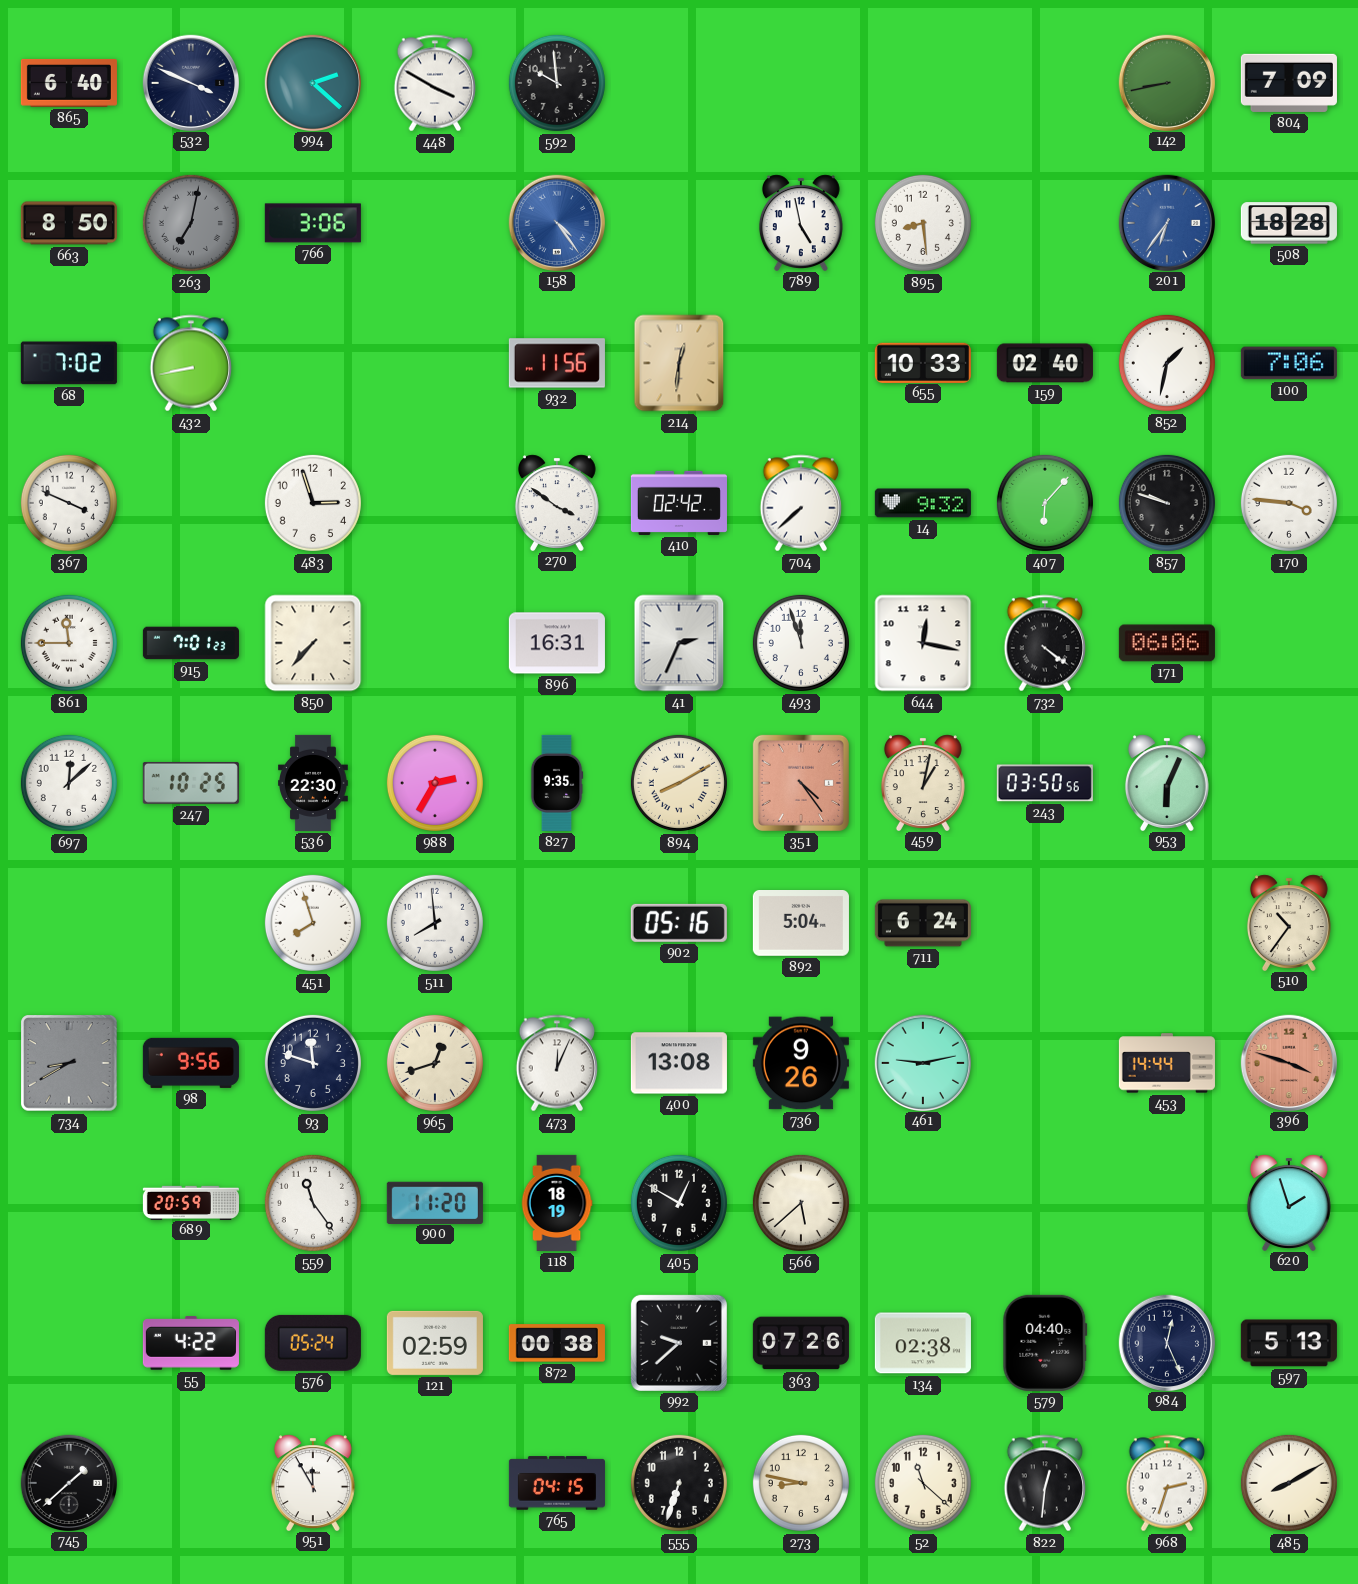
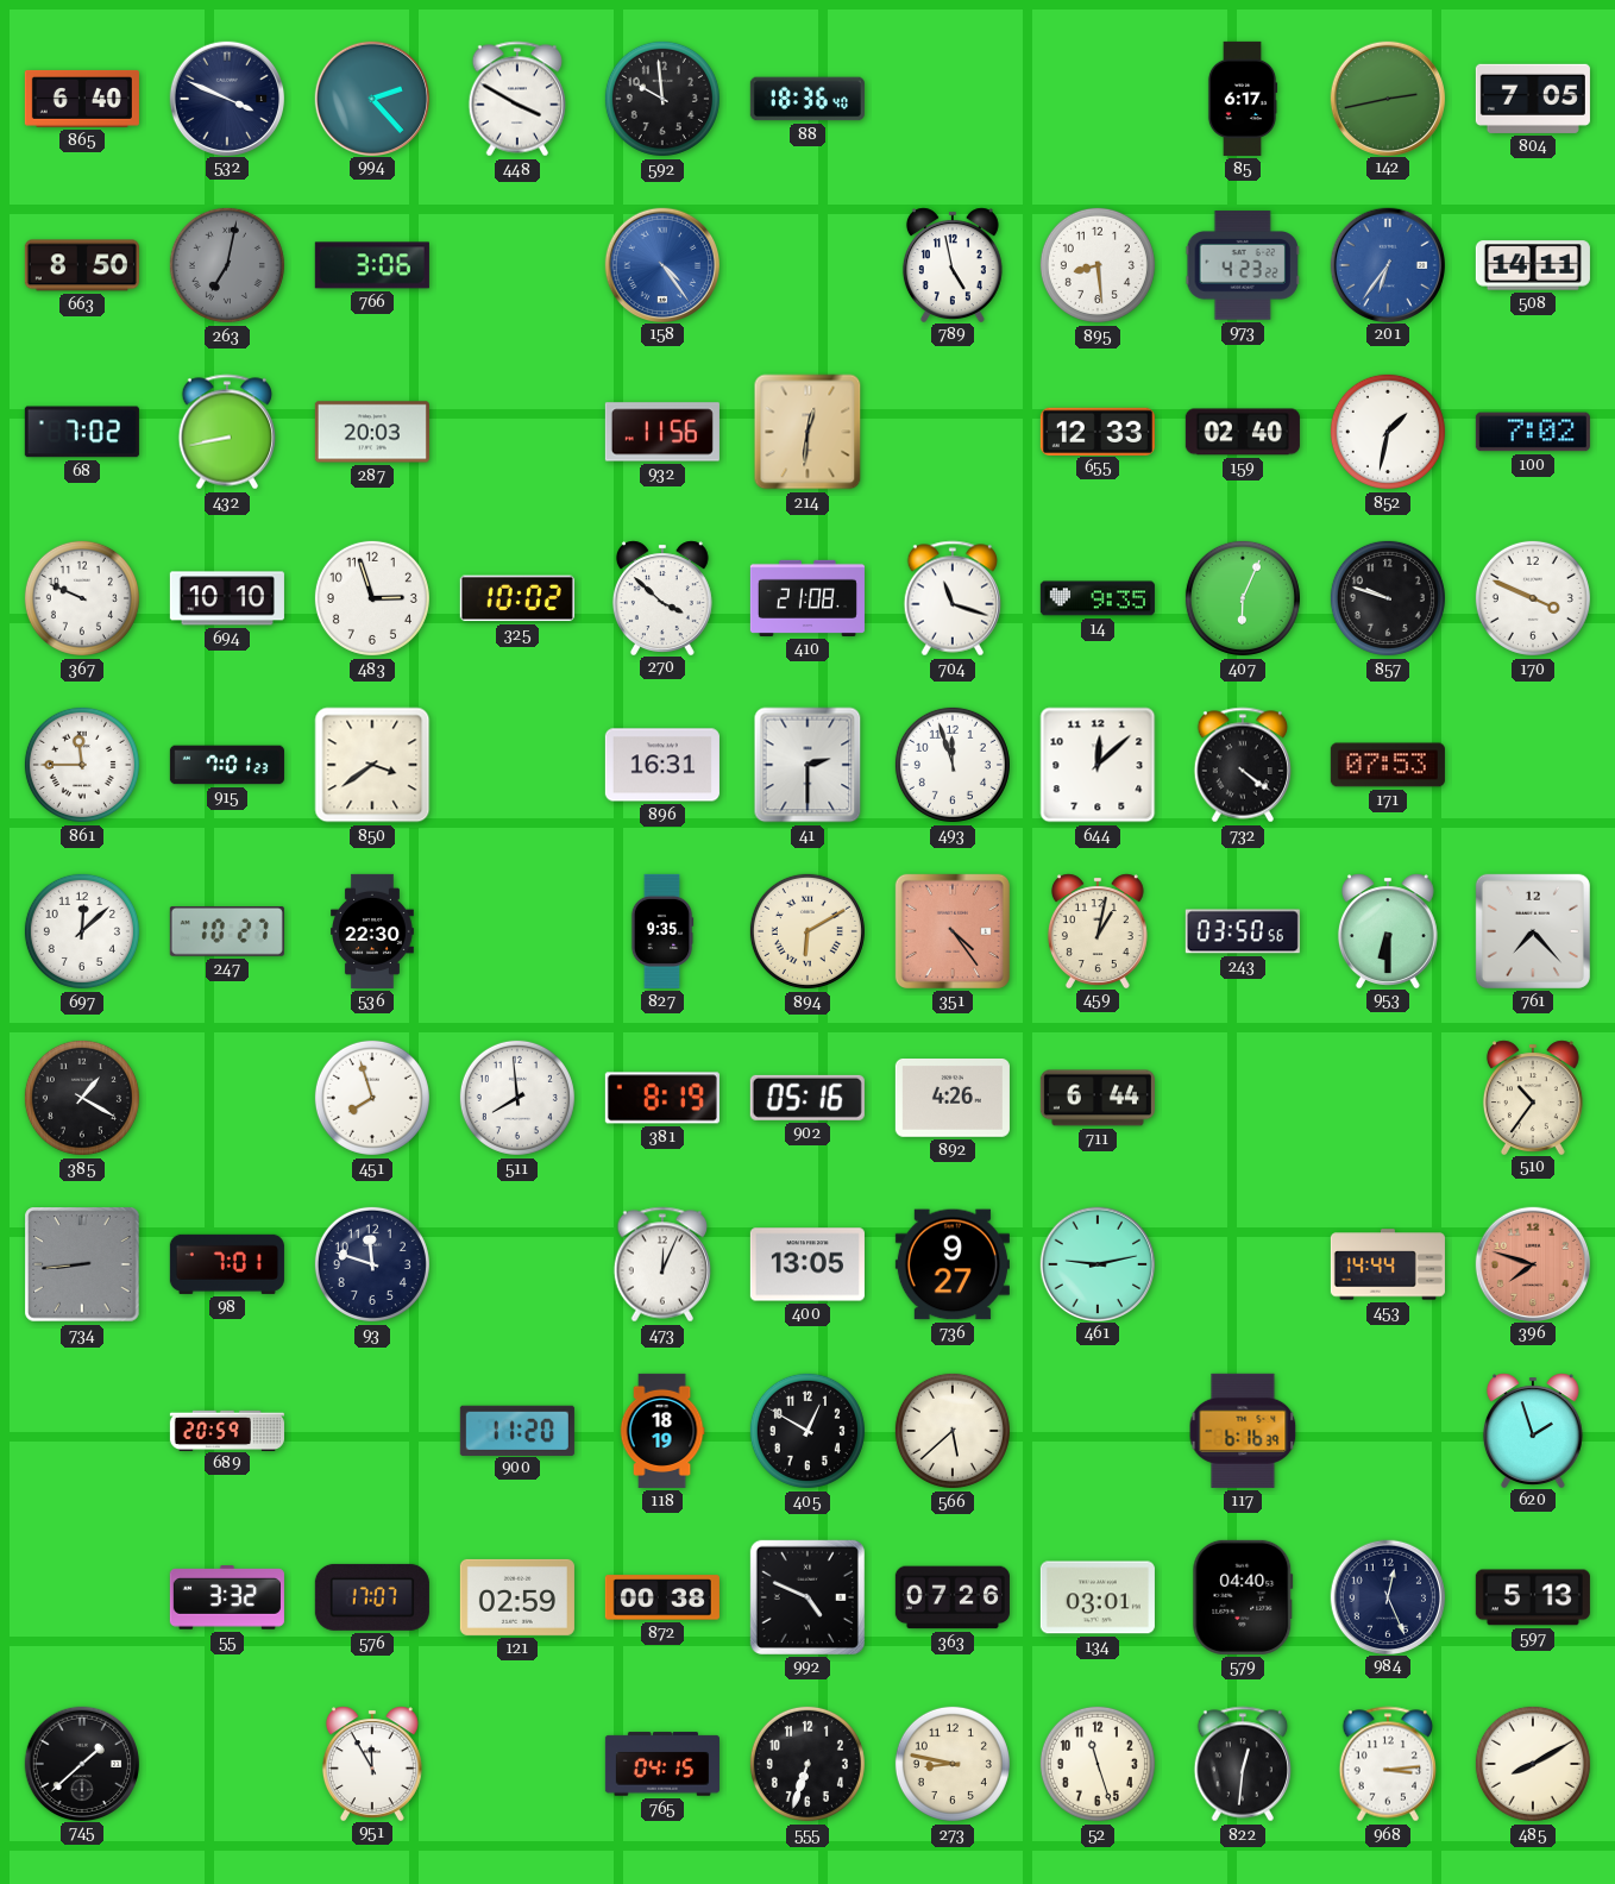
994: 2:22 -> 2:23
88: none -> 18:36
85: none -> 6:17
142: 8:43 -> 2:43
804: 7:09 -> 7:05
973: none -> 4:23
508: 18:28 -> 14:11
287: none -> 20:03
655: 10:33 -> 12:33
100: 7:06 -> 7:02
367: 3:49 -> 9:49
694: none -> 10:10
325: none -> 10:02
270: 3:51 -> 3:52
410: 02:42 -> 21:08
704: 7:38 -> 11:18
14: 9:32 -> 9:35
407: 6:07 -> 6:04
170: 3:46 -> 3:49
850: 7:37 -> 3:39
41: 2:34 -> 2:30
644: 12:17 -> 12:08
171: 06:06 -> 07:53
247: 10:25 -> 10:27
988: 2:35 -> none
894: 8:10 -> 6:10
953: 6:04 -> 6:30
761: none -> 7:23
385: none -> 1:20
381: none -> 8:19
892: 5:04 -> 4:26
711: 6:24 -> 6:44
734: 8:40 -> 8:44
98: 9:56 -> 7:01
965: 12:42 -> none
400: 13:08 -> 13:05
736: 9:26 -> 9:27
396: 3:48 -> 7:48
559: 11:24 -> none
117: none -> 6:16
55: 4:22 -> 3:32
576: 05:24 -> 17:07
992: 9:38 -> 4:49
134: 02:38 -> 03:01
52: 11:22 -> 11:27
968: 2:33 -> 3:14
